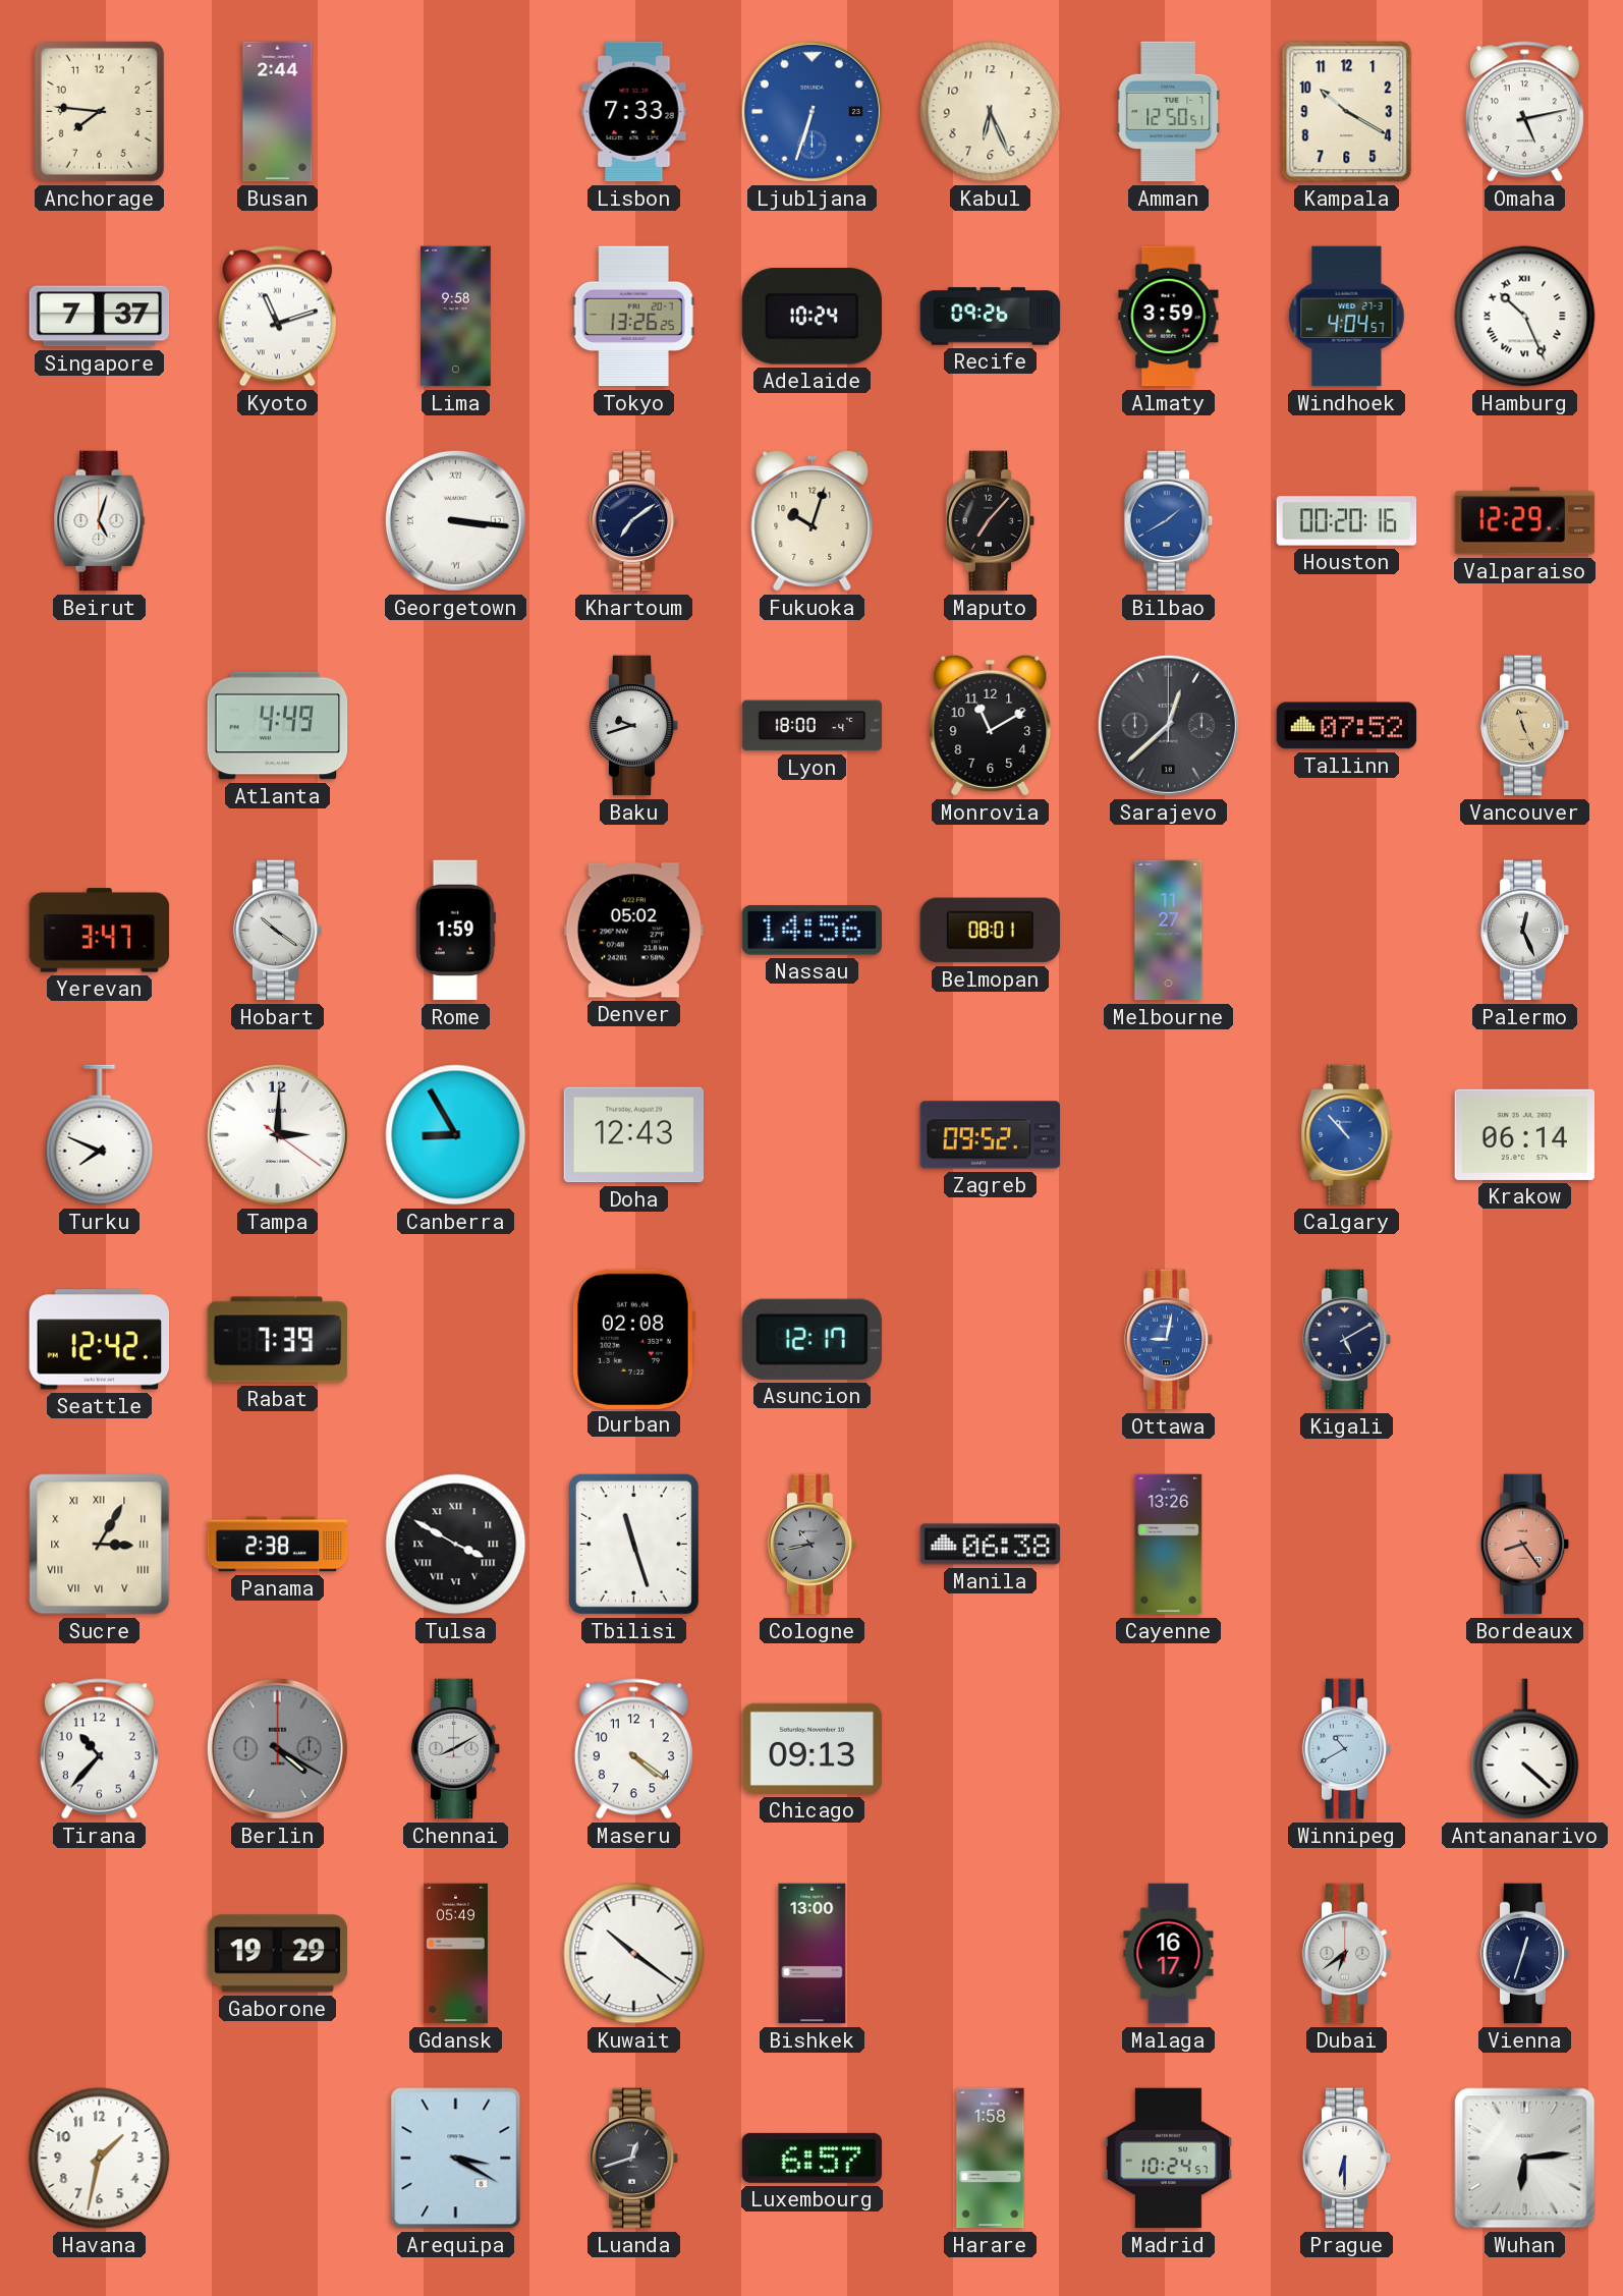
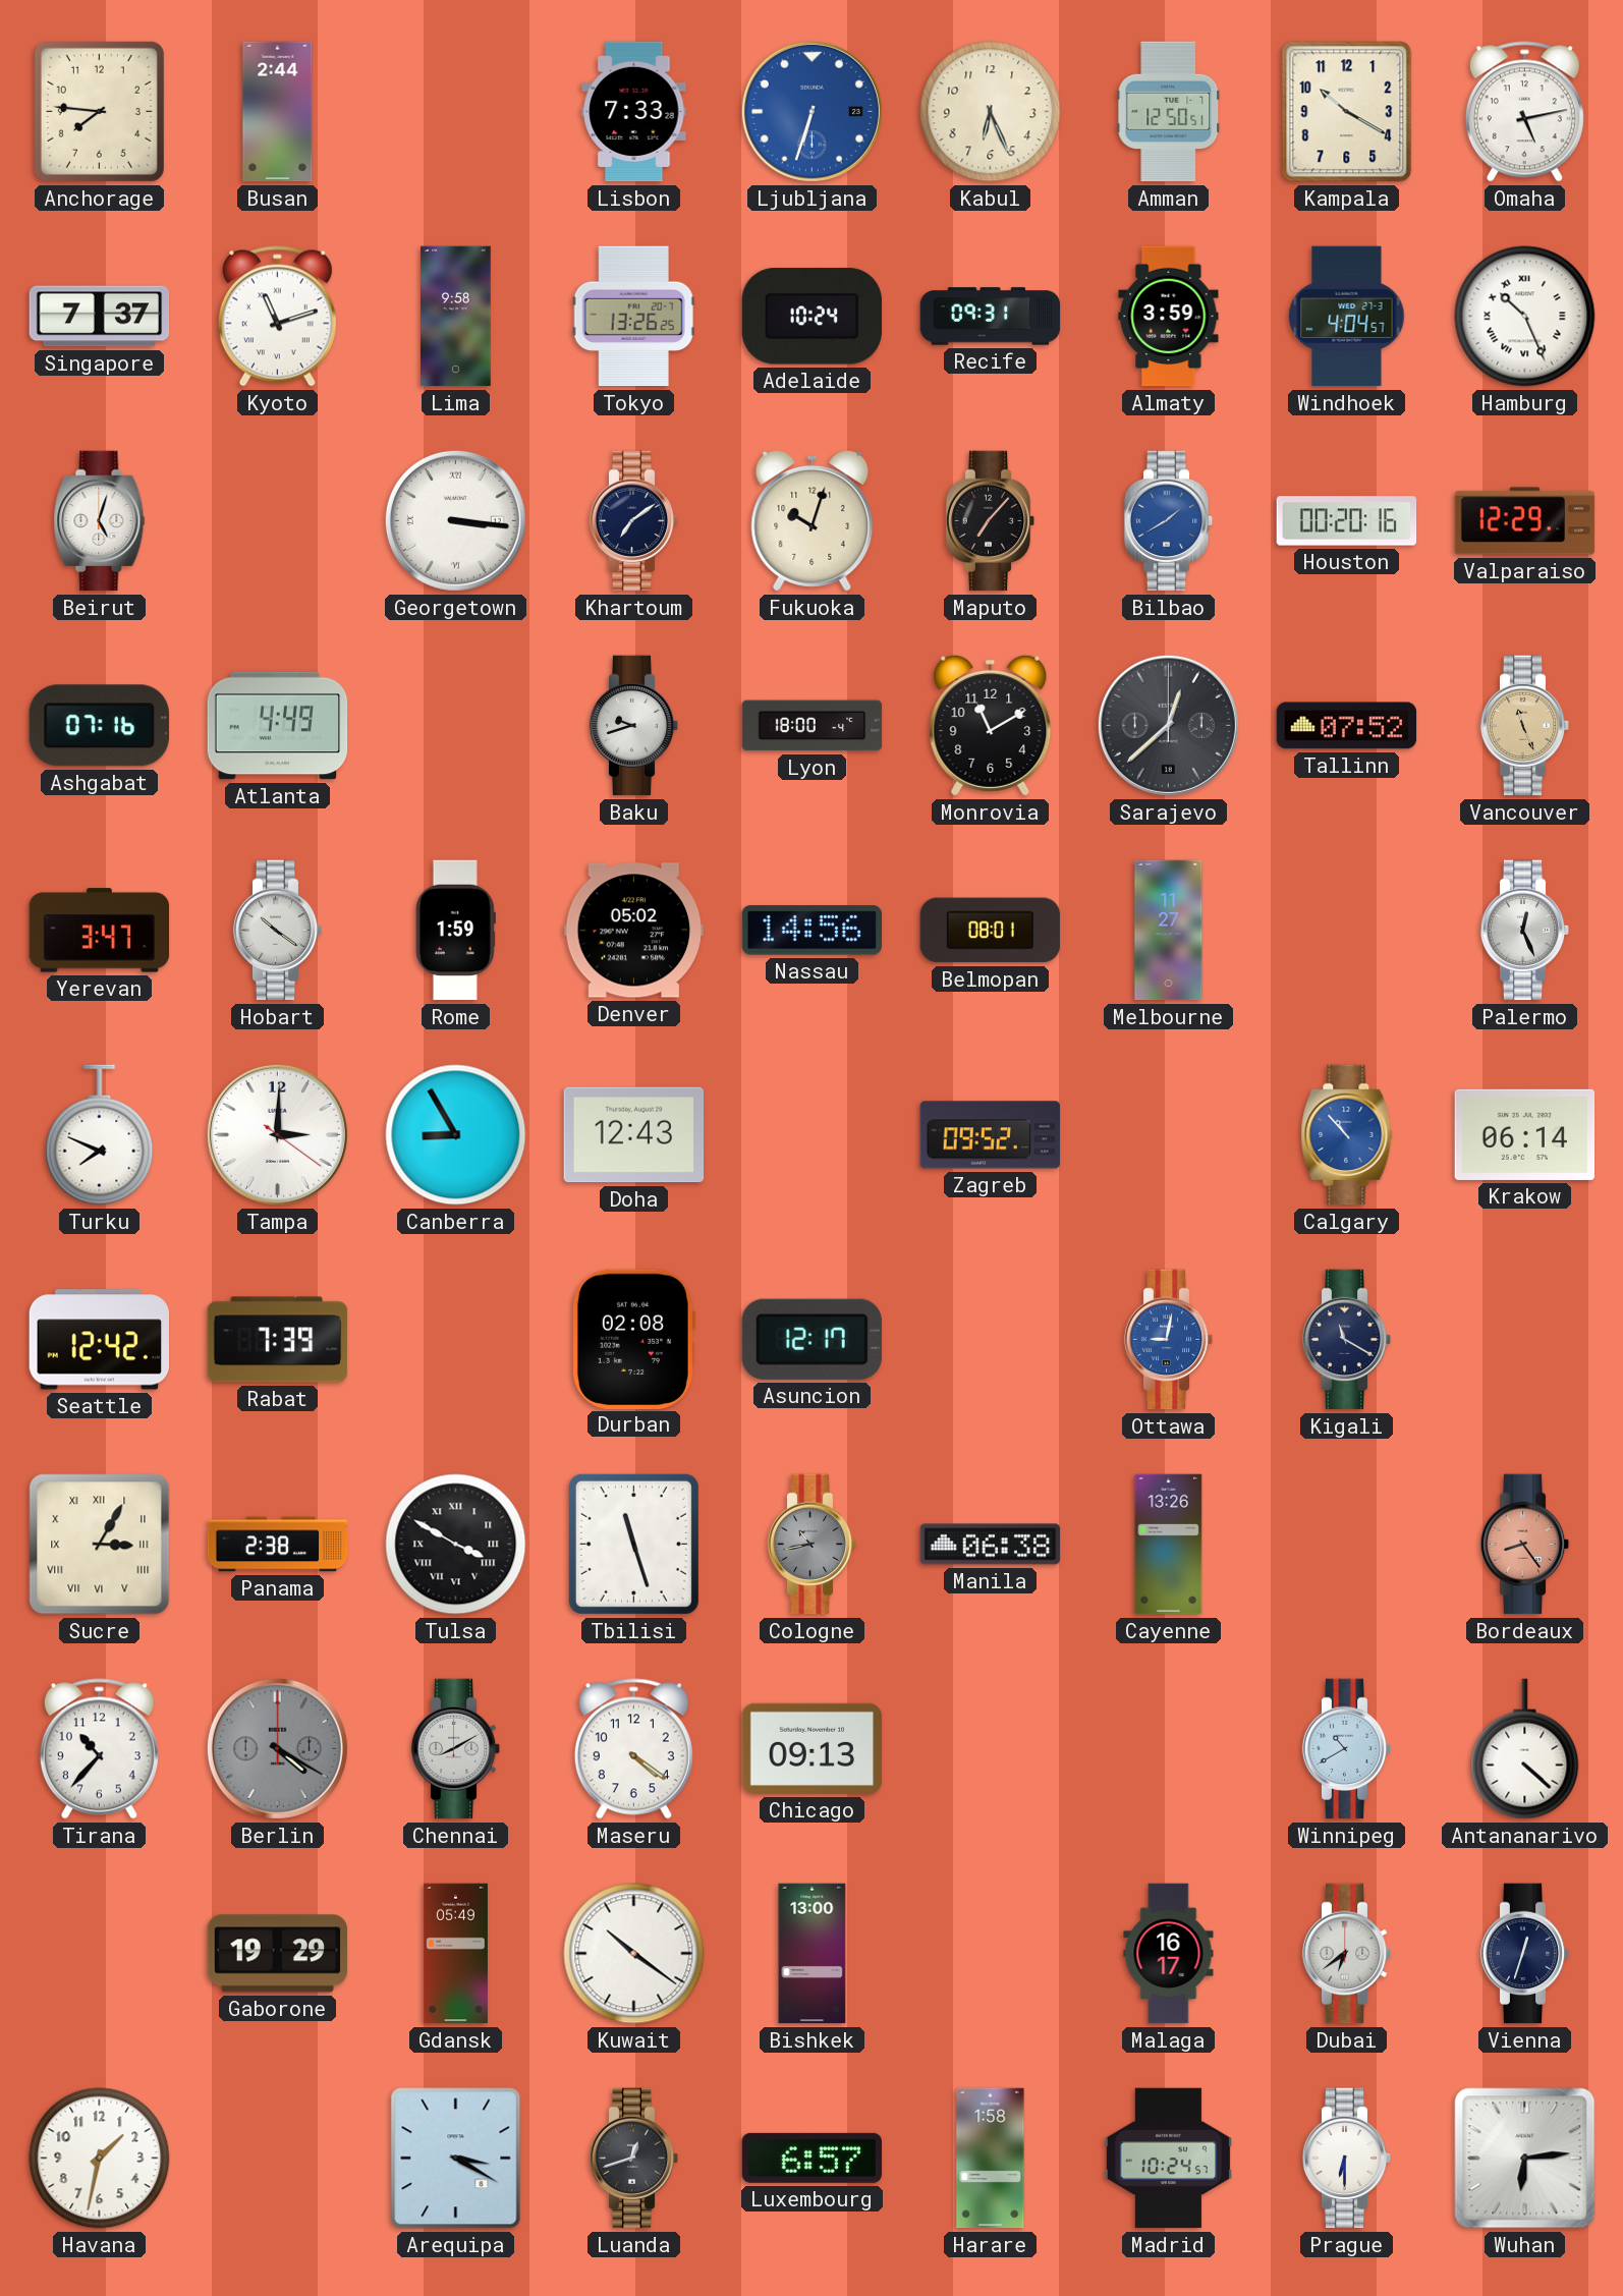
Recife: 09:26 -> 09:31
Ashgabat: none -> 07:16
Kigali: 5:10 -> 11:20
